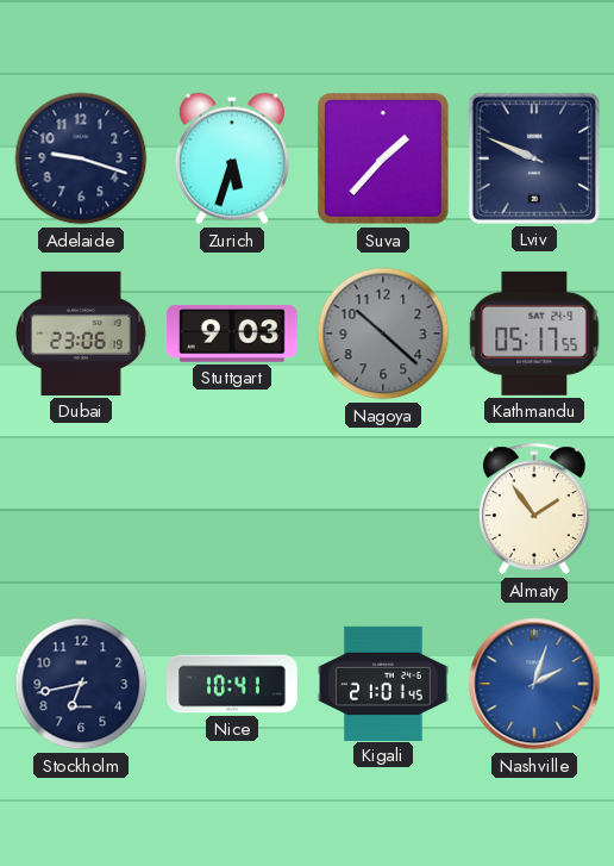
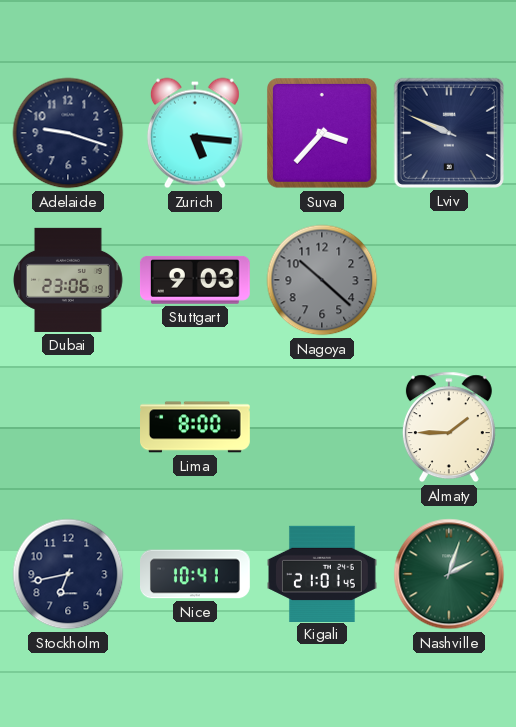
Zurich: 5:33 -> 5:16
Suva: 1:37 -> 3:37
Kathmandu: 05:17 -> none
Lima: none -> 8:00
Almaty: 1:54 -> 1:45
Nashville dial: blue -> green
